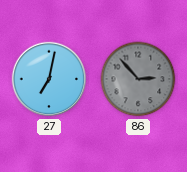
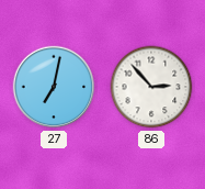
86 dial: grey -> white
